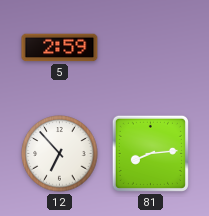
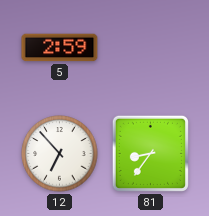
81: 8:14 -> 8:36
